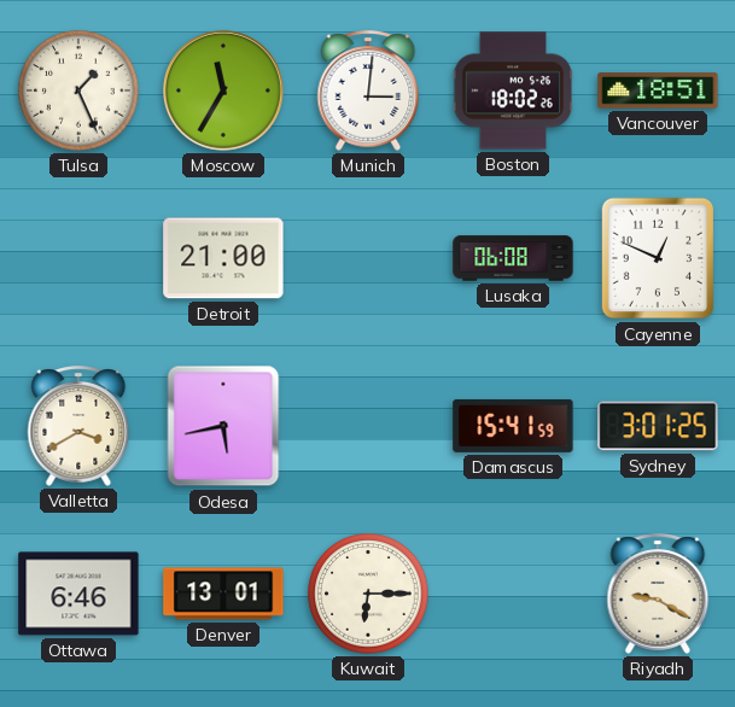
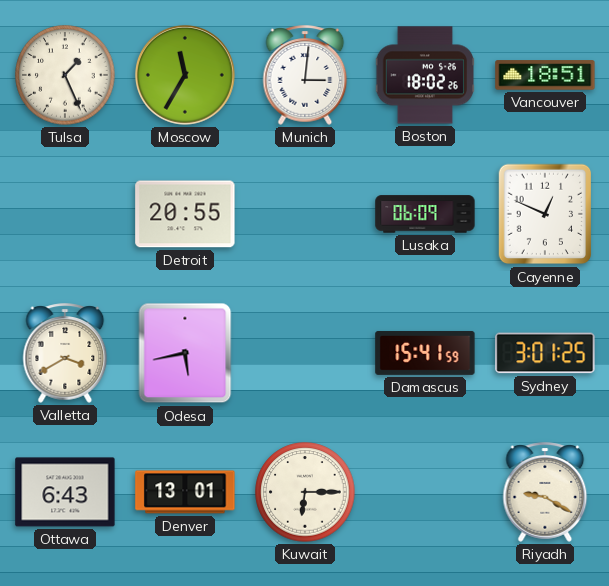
Detroit: 21:00 -> 20:55
Lusaka: 06:08 -> 06:09
Ottawa: 6:46 -> 6:43
